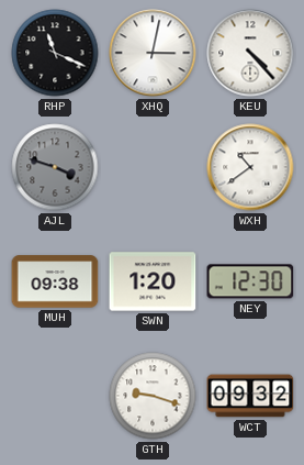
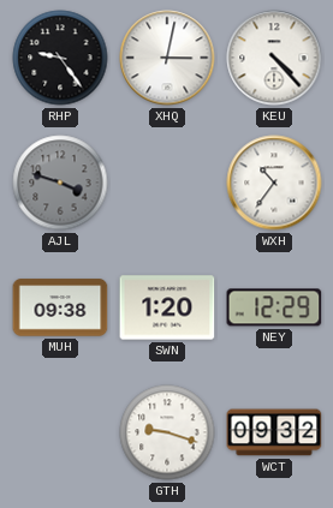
RHP: 11:19 -> 9:24
WXH: 10:39 -> 10:36
NEY: 12:30 -> 12:29
